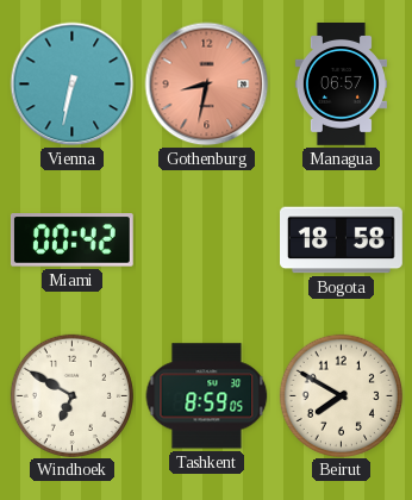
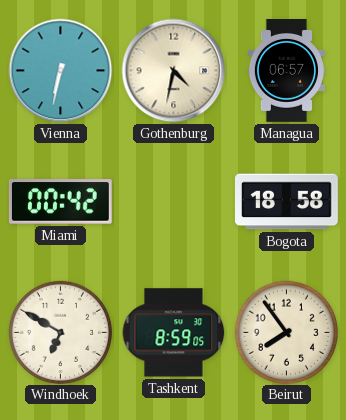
Gothenburg: 8:32 -> 4:32
Gothenburg dial: salmon -> cream
Beirut: 7:50 -> 7:54
